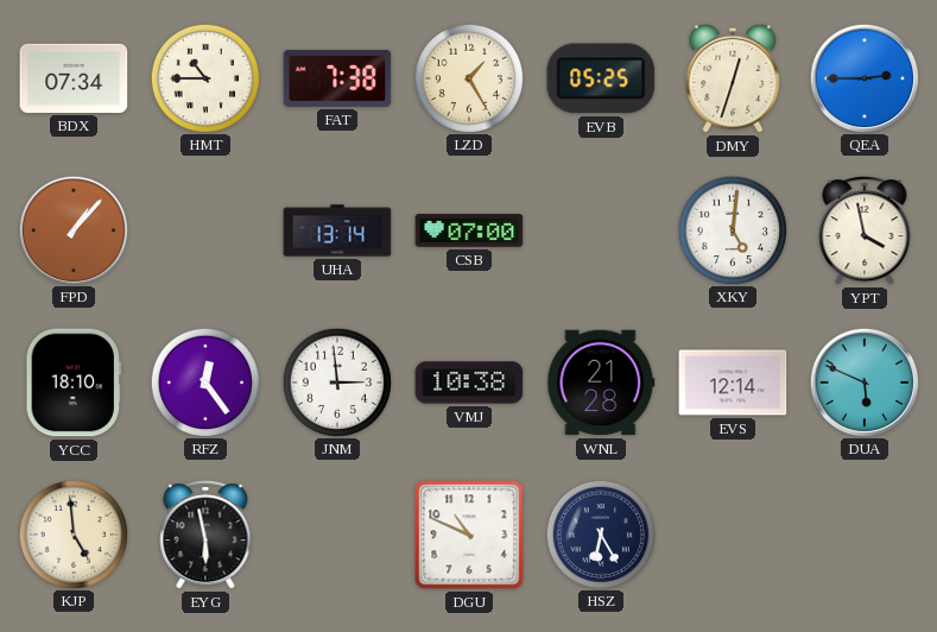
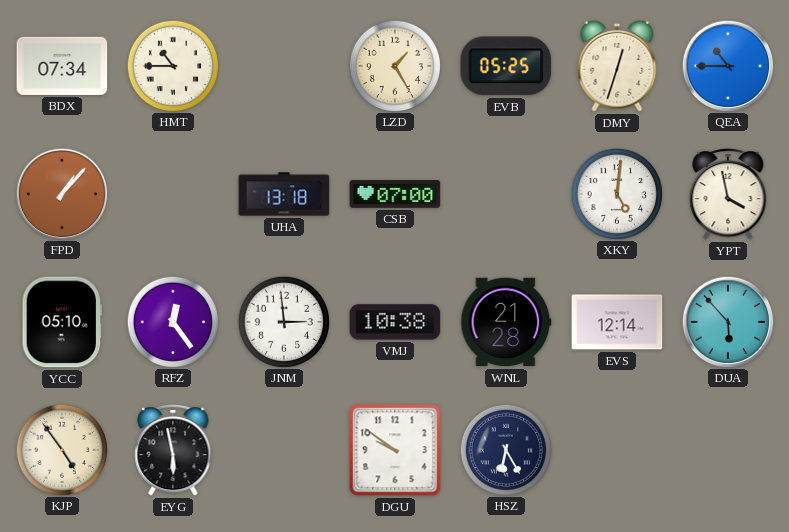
FAT: 7:38 -> none
QEA: 2:45 -> 10:45
UHA: 13:14 -> 13:18
YCC: 18:10 -> 05:10
DUA: 5:49 -> 5:53
KJP: 4:59 -> 4:54
DGU: 10:49 -> 9:51
